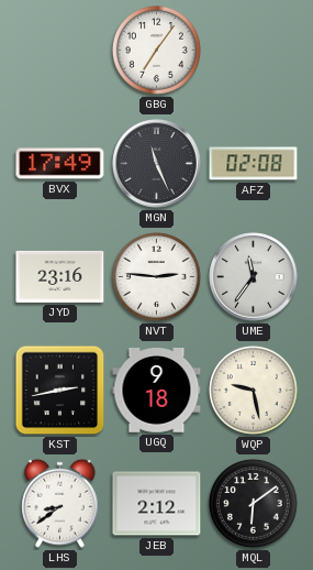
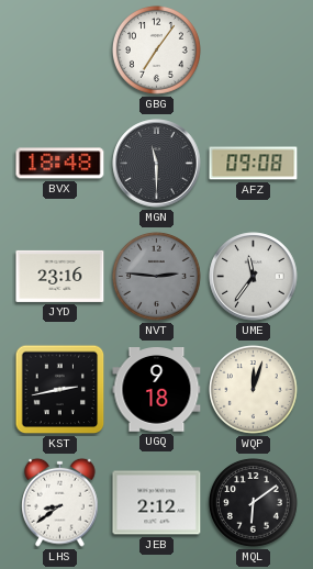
BVX: 17:49 -> 18:48
MGN: 11:26 -> 11:30
AFZ: 02:08 -> 09:08
NVT dial: white -> grey
WQP: 9:28 -> 12:03
